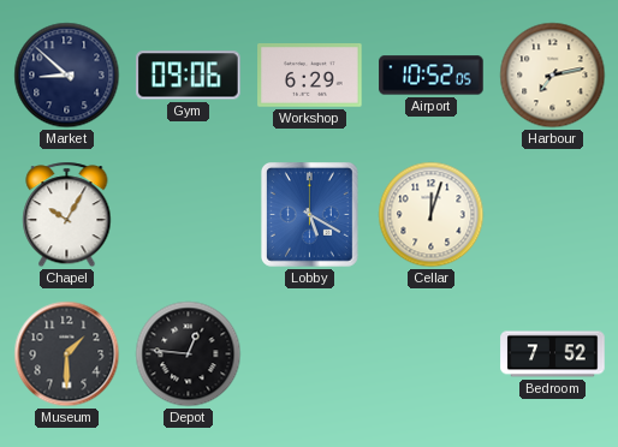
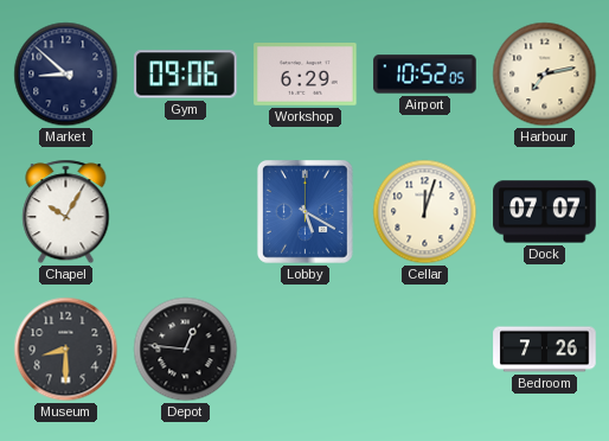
Dock: none -> 07:07
Museum: 1:30 -> 8:30
Bedroom: 7:52 -> 7:26
